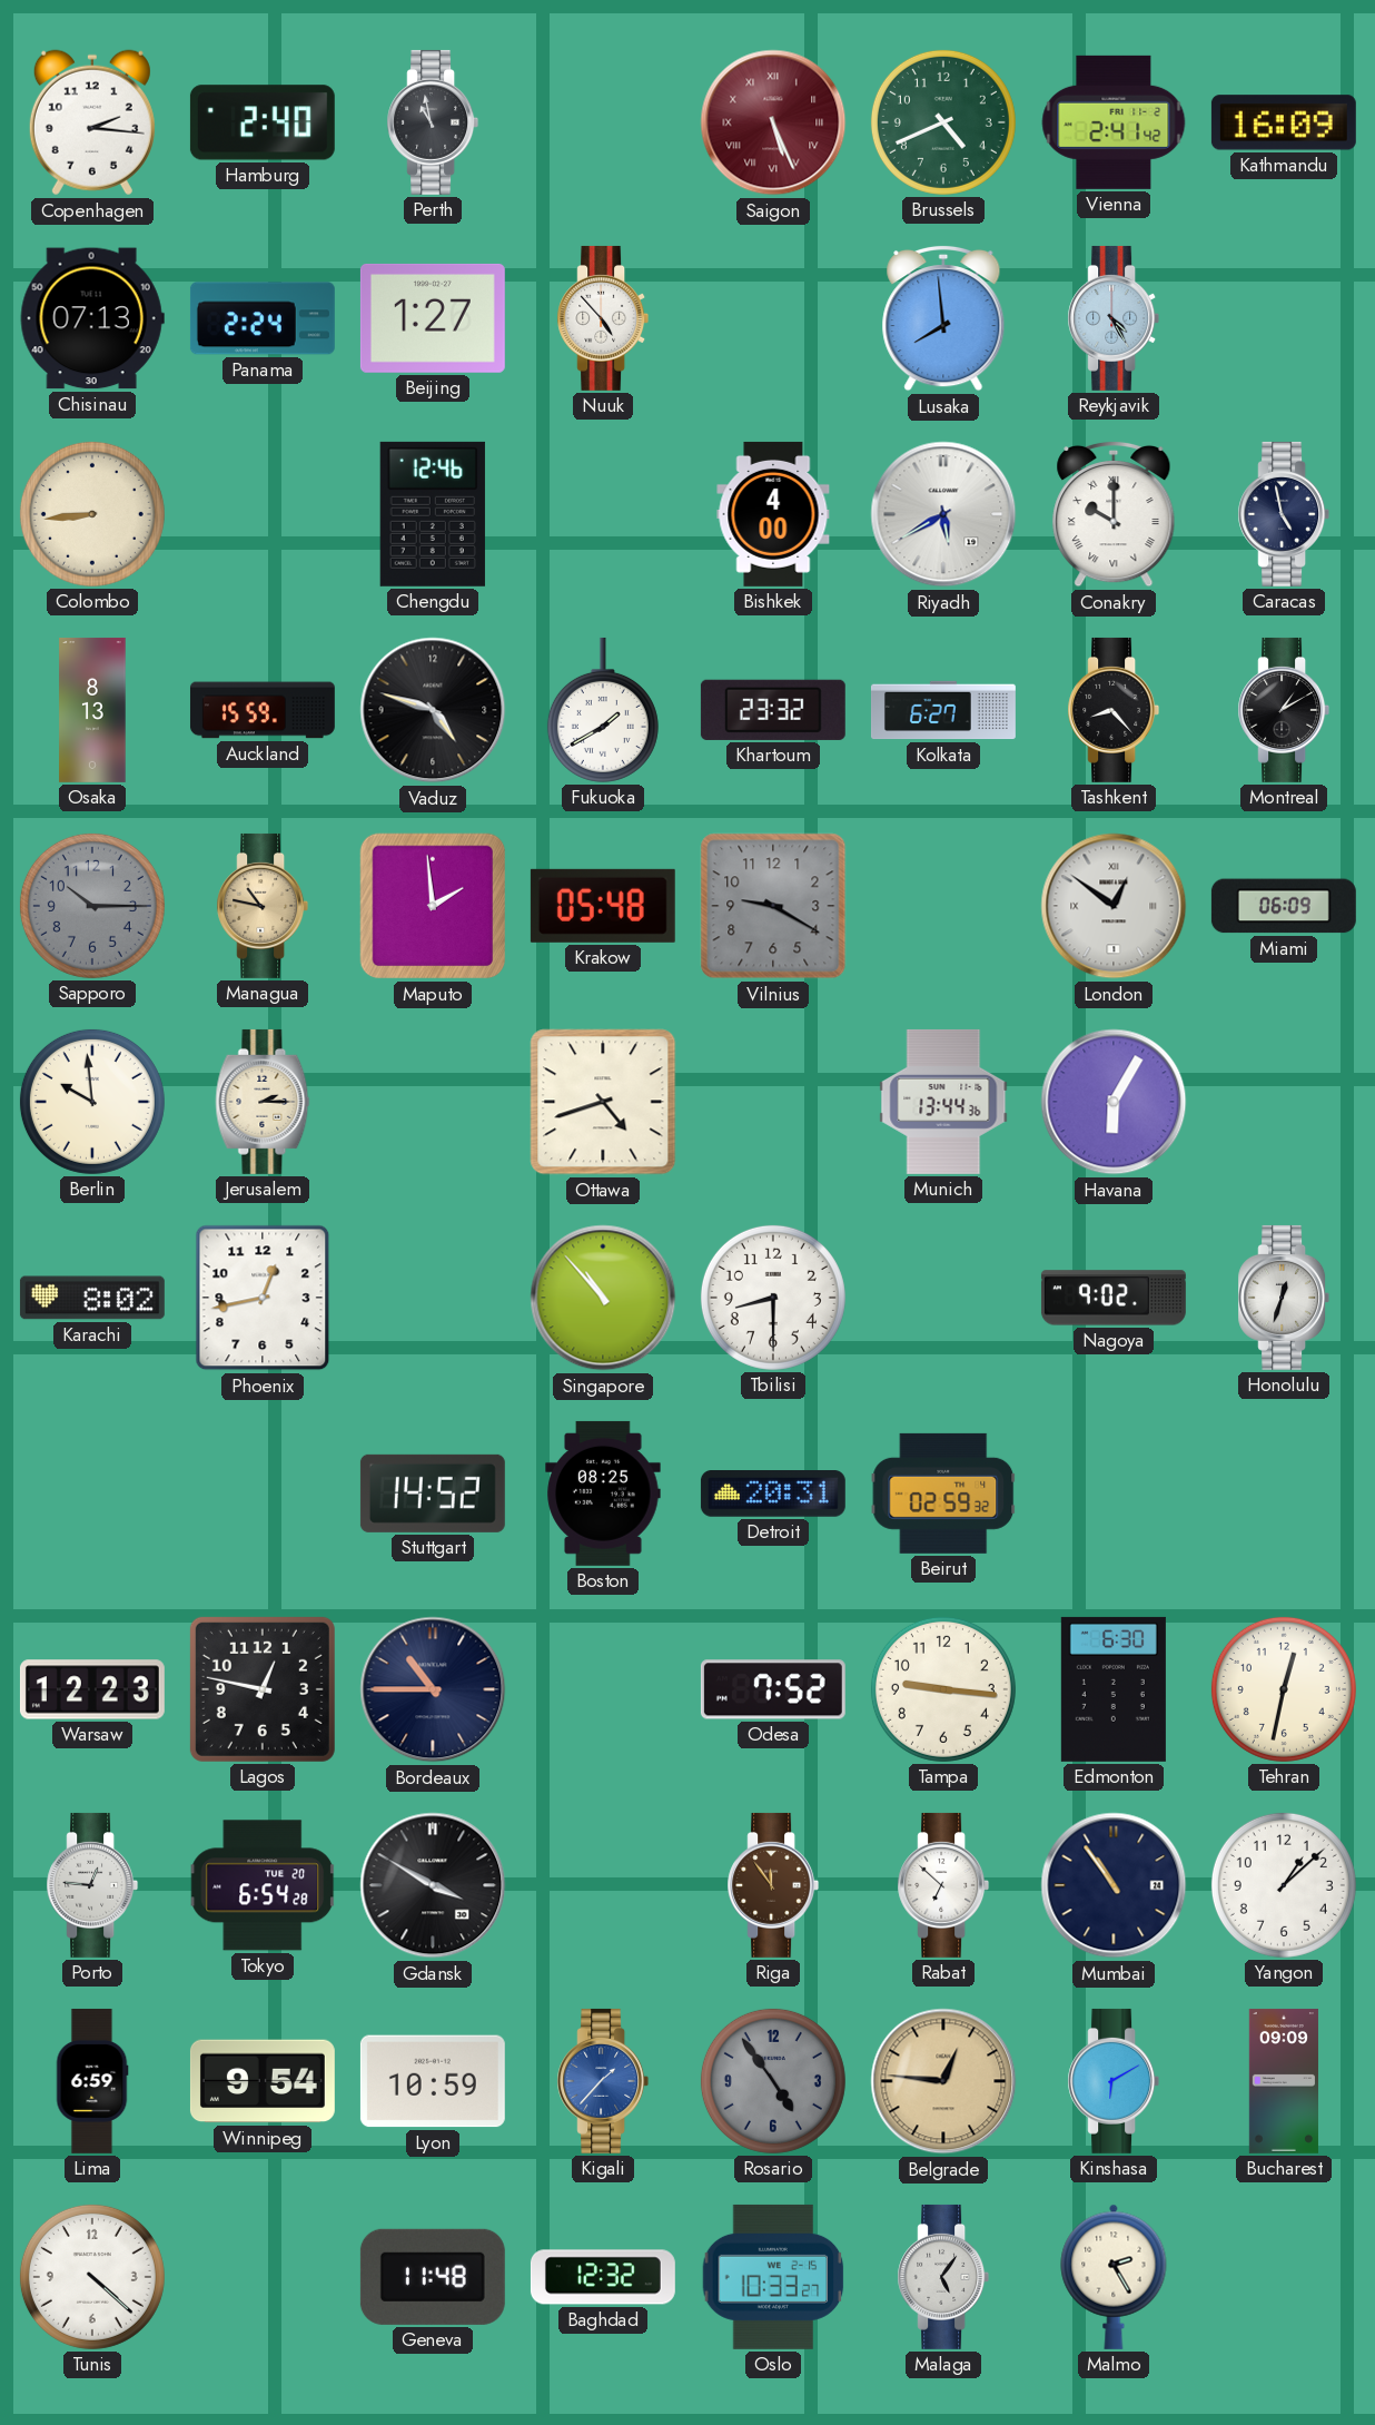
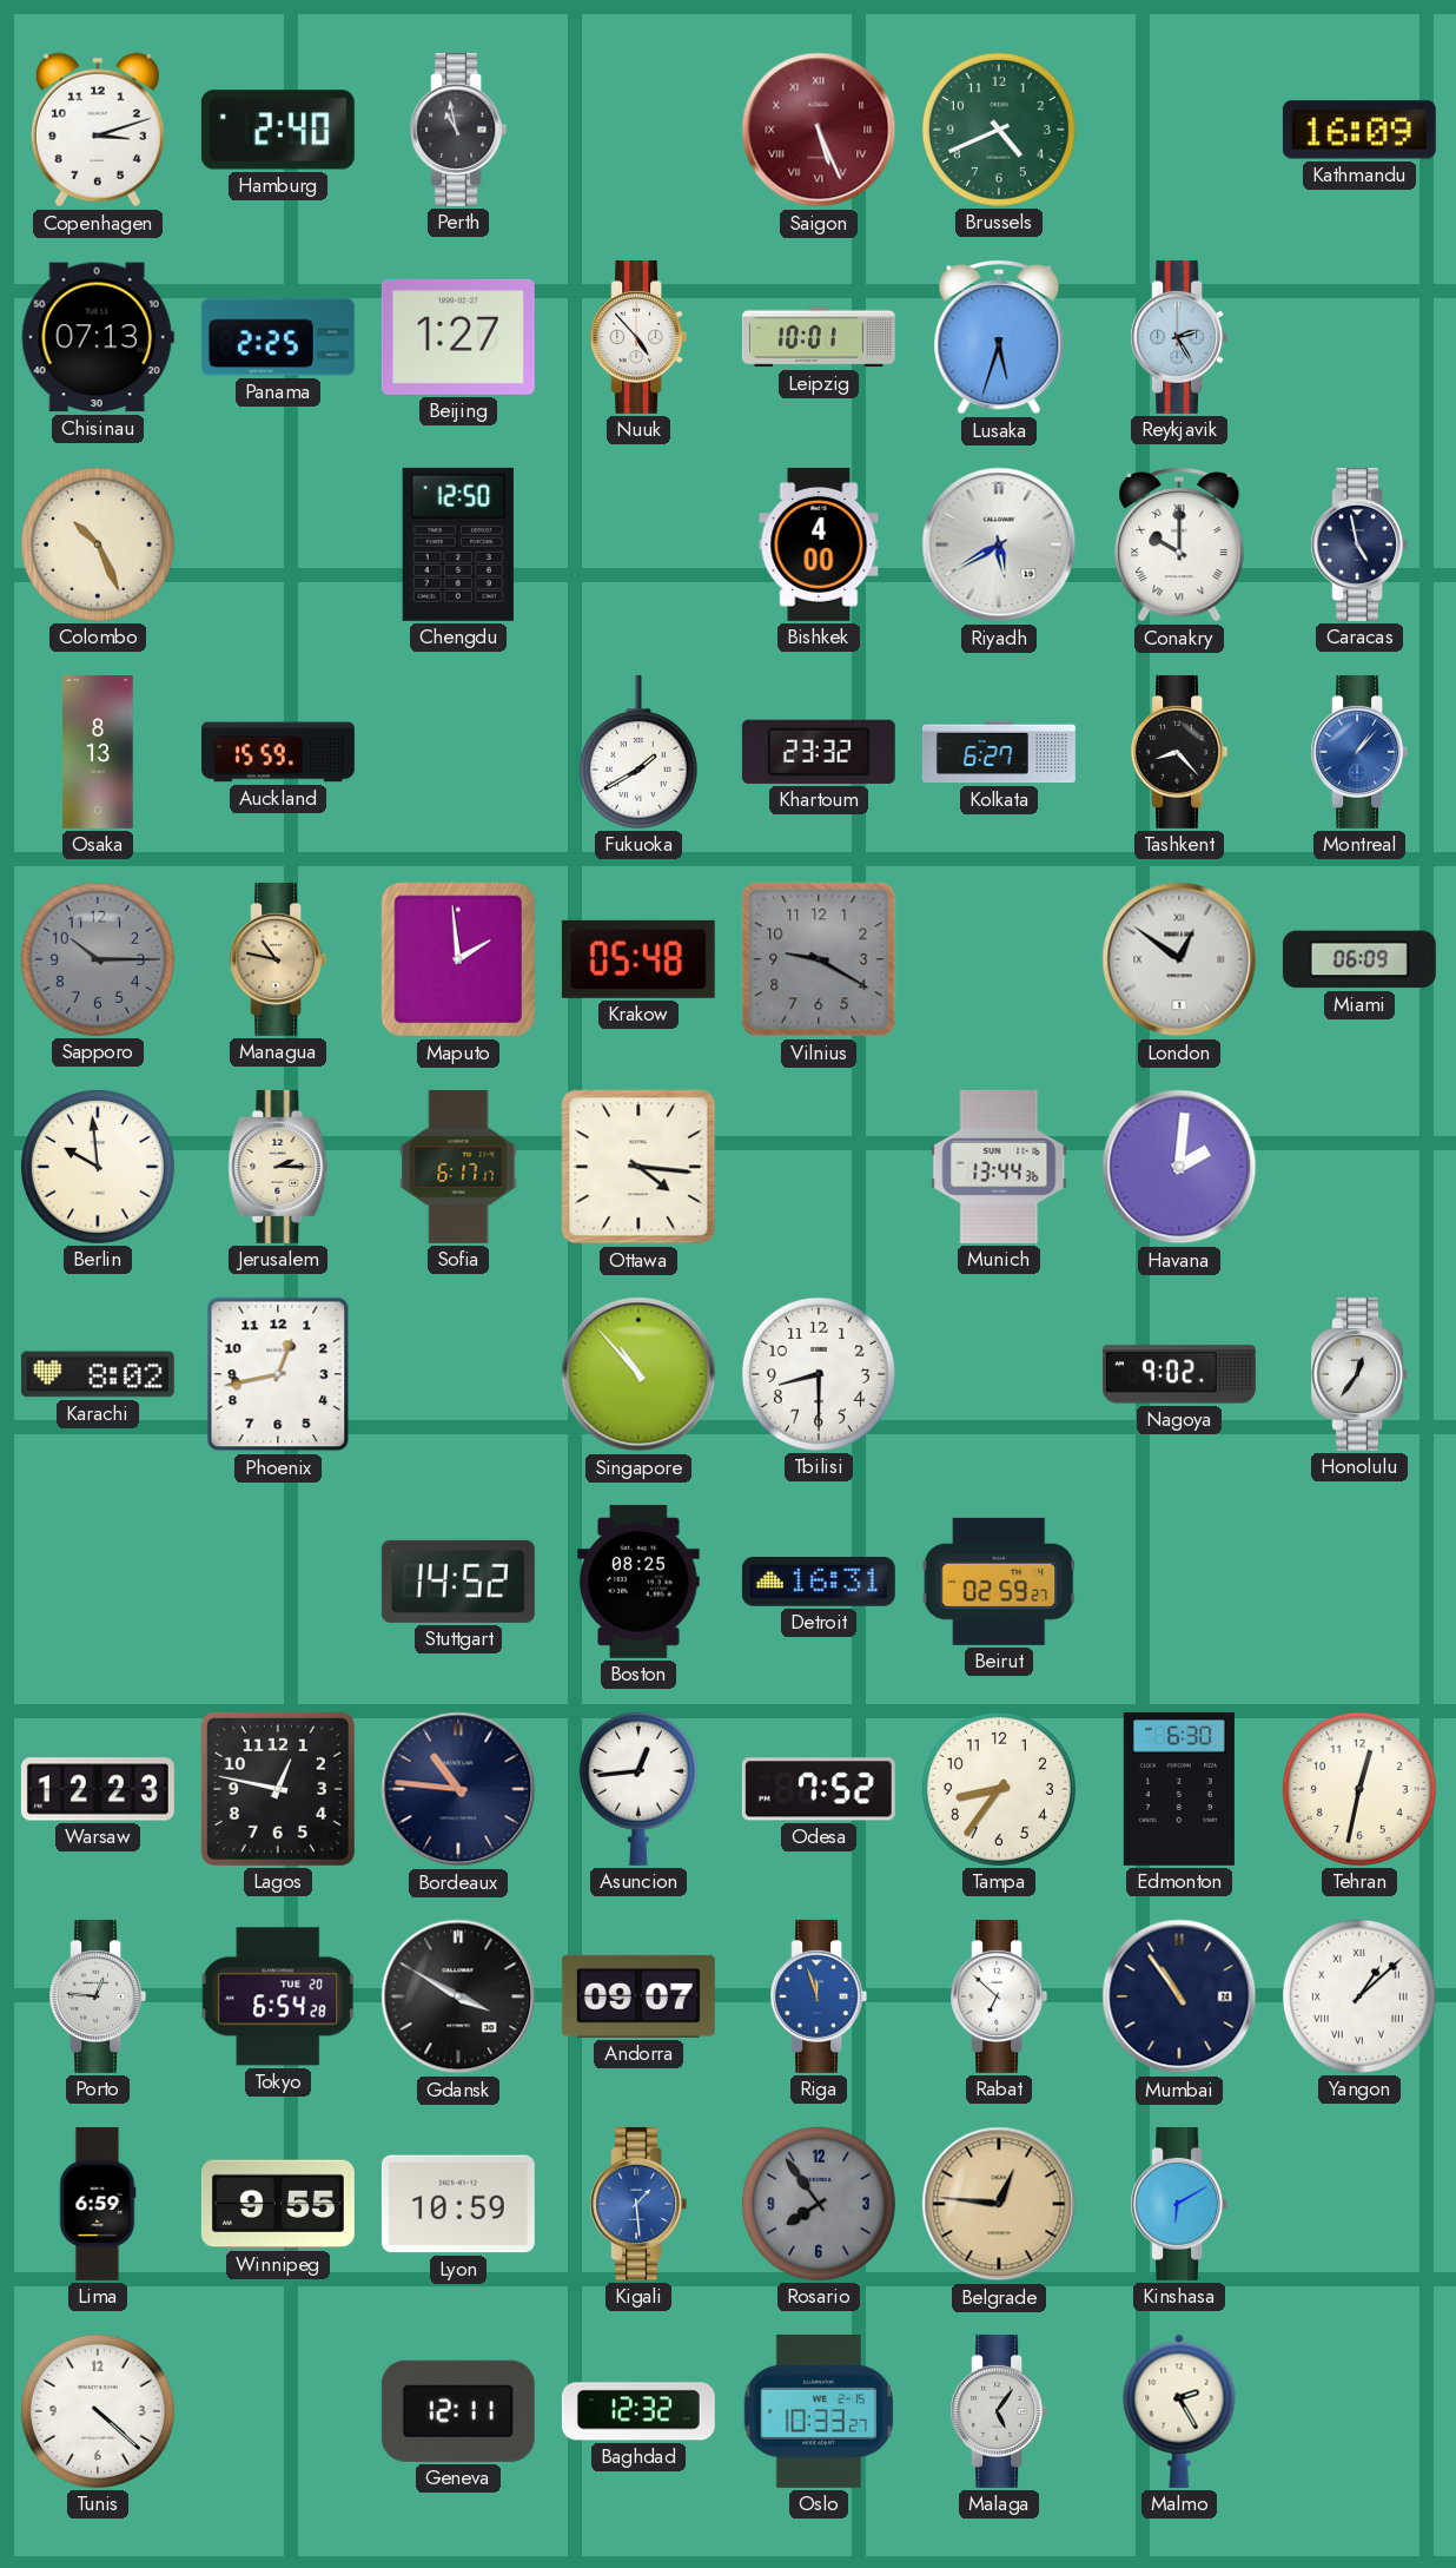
Copenhagen: 2:16 -> 3:12
Vienna: 2:41 -> none
Panama: 2:24 -> 2:25
Leipzig: none -> 10:01
Lusaka: 7:59 -> 5:33
Reykjavik: 4:25 -> 2:25
Colombo: 8:44 -> 10:26
Chengdu: 12:46 -> 12:50
Vaduz: 4:48 -> none
Montreal: 1:10 -> 1:07
Montreal dial: black -> blue
Sofia: none -> 6:17
Ottawa: 4:42 -> 4:16
Havana: 6:05 -> 2:01
Honolulu: 12:33 -> 12:36
Detroit: 20:31 -> 16:31
Beirut: 02:59:32 -> 02:59:27
Bordeaux: 10:45 -> 10:46
Asuncion: none -> 12:44
Tampa: 9:16 -> 8:36
Andorra: none -> 09:07
Riga: 11:54 -> 11:57
Riga dial: brown -> blue
Yangon numerals: Arabic -> Roman
Winnipeg: 9:54 -> 9:55
Kigali: 1:37 -> 1:29
Rosario: 4:54 -> 7:54
Bucharest: 09:09 -> none
Geneva: 11:48 -> 12:11
